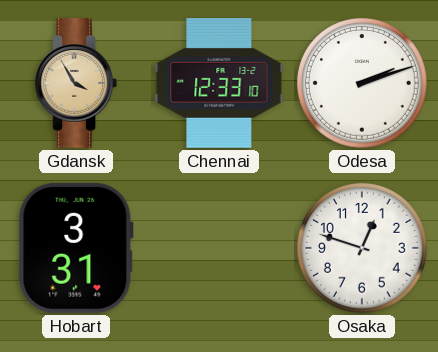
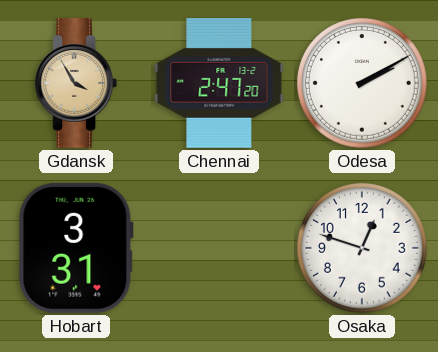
Chennai: 12:33 -> 2:47
Odesa: 2:12 -> 2:10
